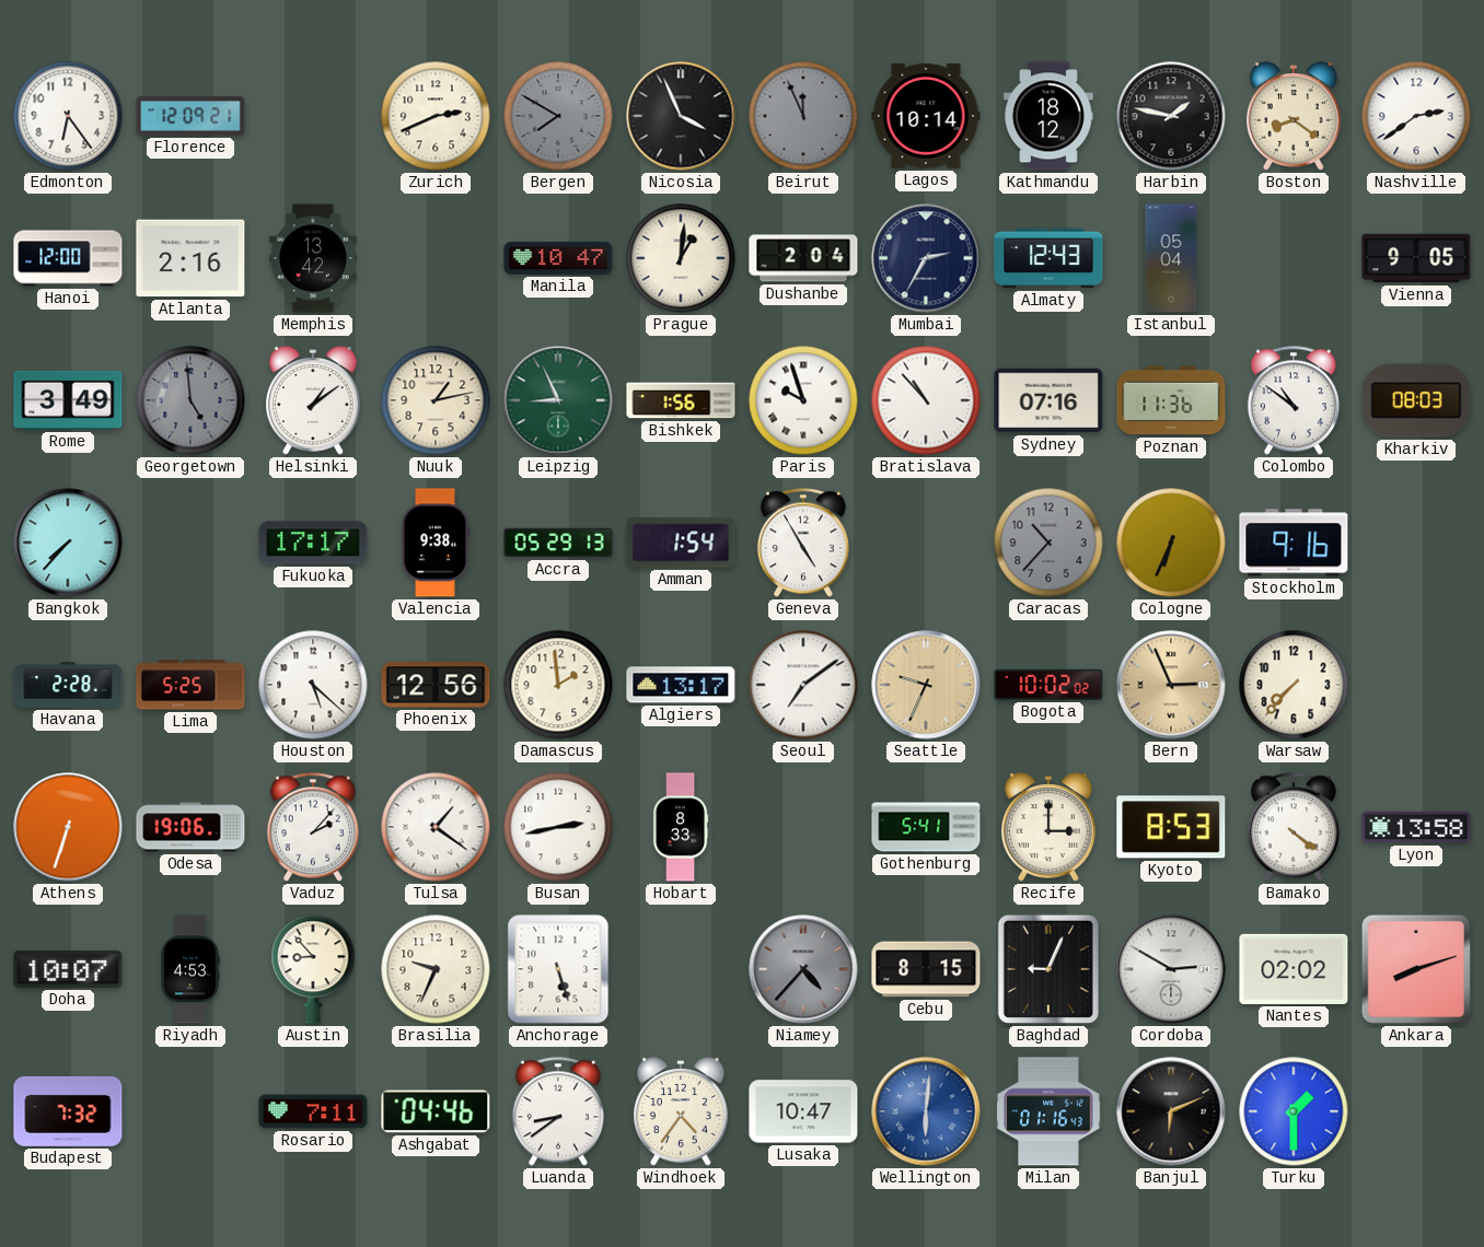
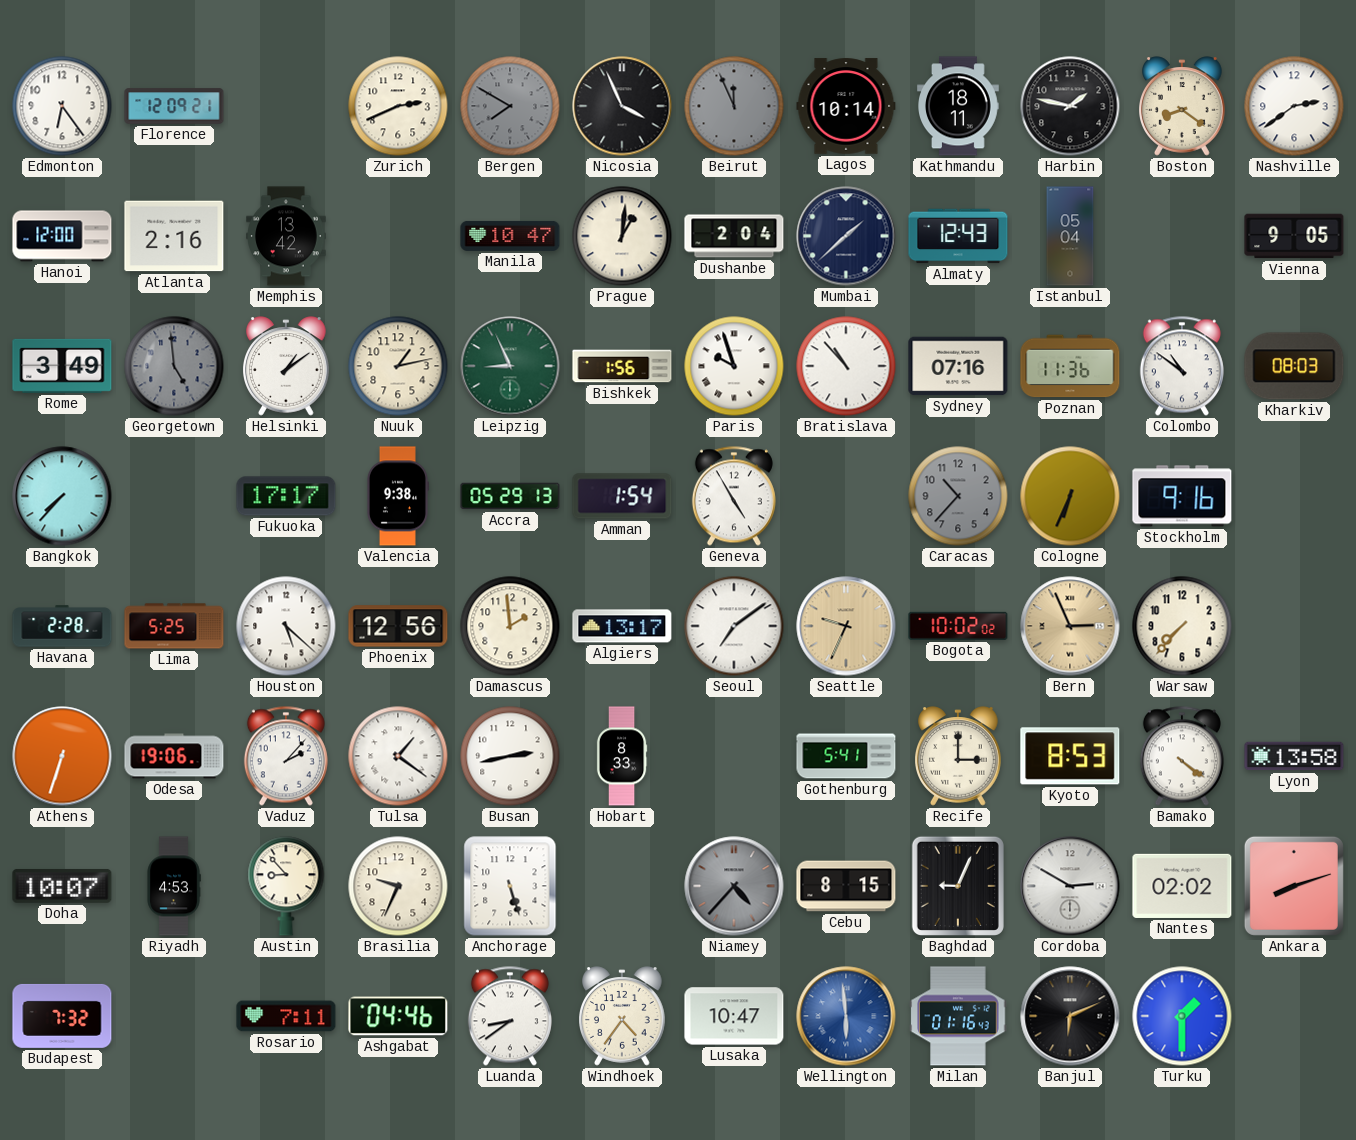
Kathmandu: 18:12 -> 18:11
Mumbai: 2:35 -> 1:38
Wellington: 6:01 -> 5:59
